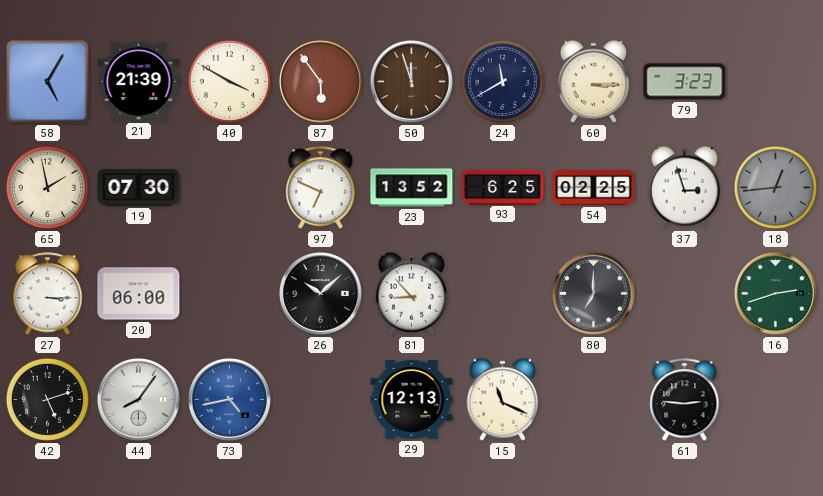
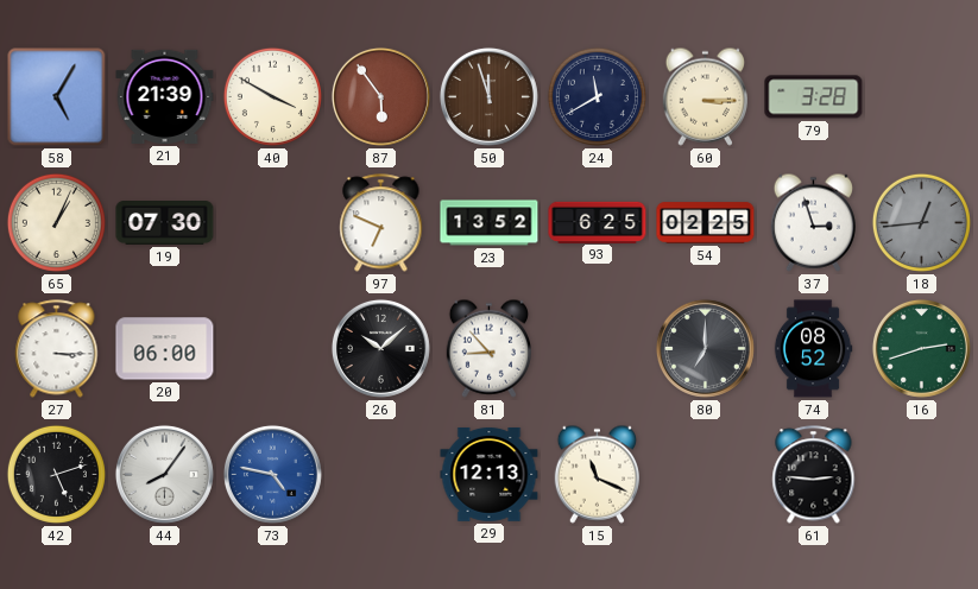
79: 3:23 -> 3:28
65: 1:58 -> 1:04
74: none -> 08:52
73: 4:43 -> 4:47
